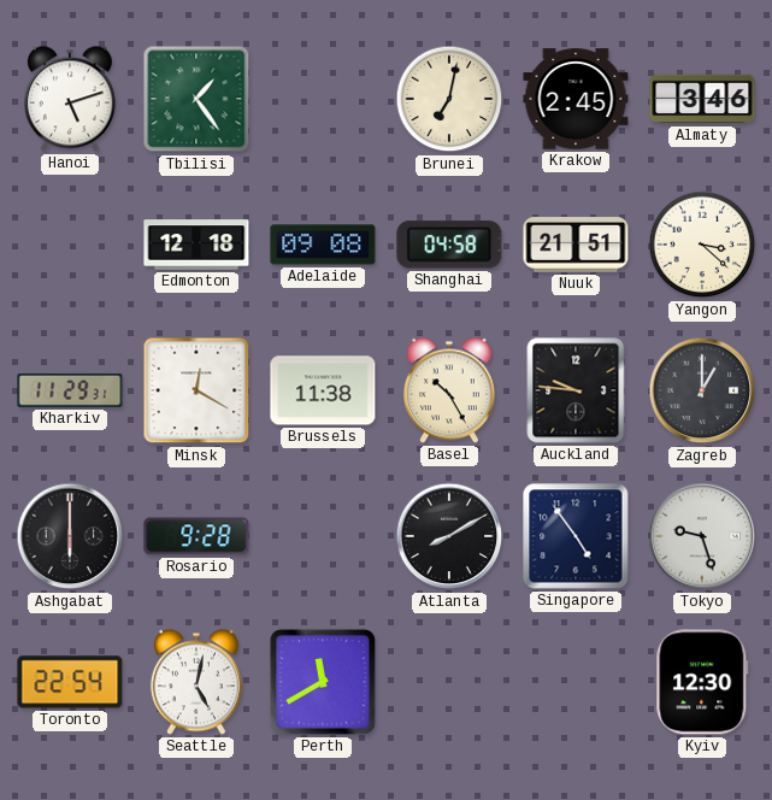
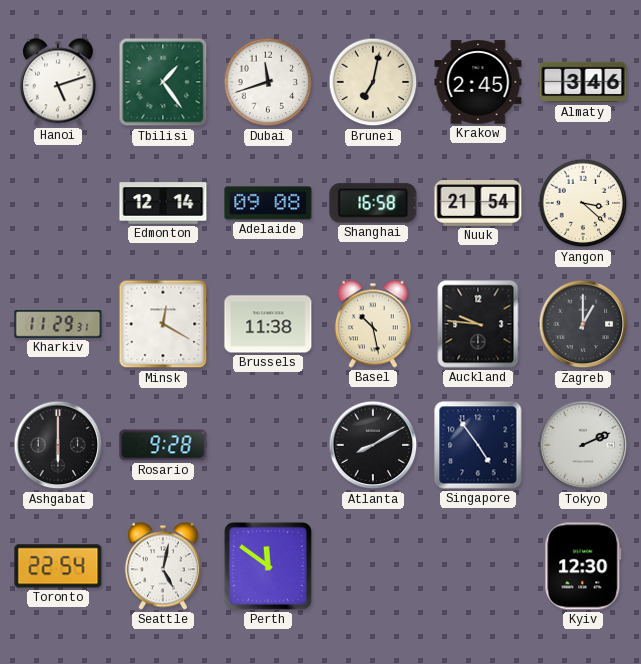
Dubai: none -> 11:42
Edmonton: 12:18 -> 12:14
Shanghai: 04:58 -> 16:58
Nuuk: 21:51 -> 21:54
Basel: 10:25 -> 10:28
Tokyo: 9:27 -> 2:11
Perth: 11:40 -> 11:51
